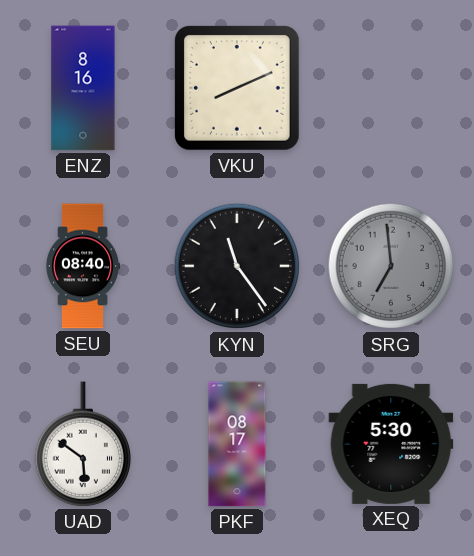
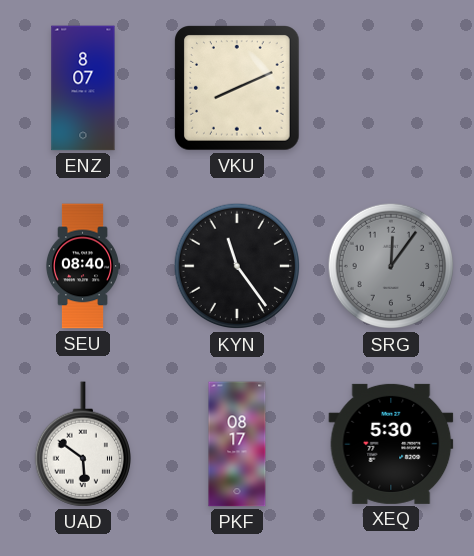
ENZ: 8:16 -> 8:07
SRG: 6:59 -> 12:06
